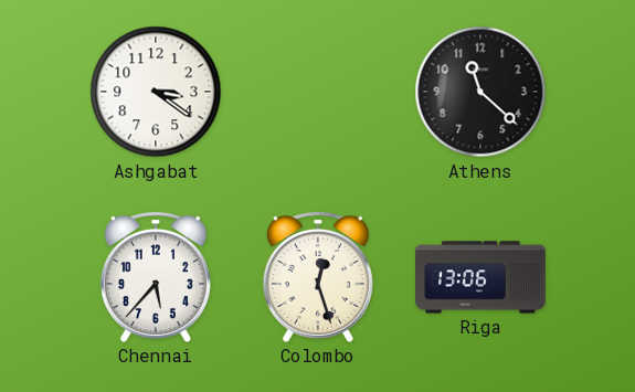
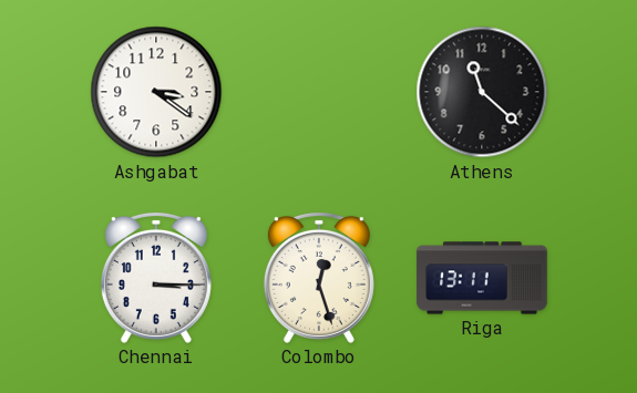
Chennai: 5:37 -> 3:15
Riga: 13:06 -> 13:11
